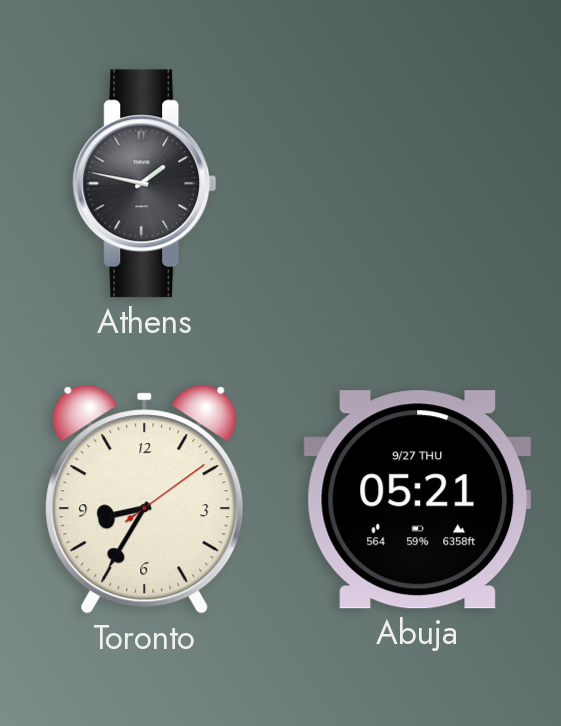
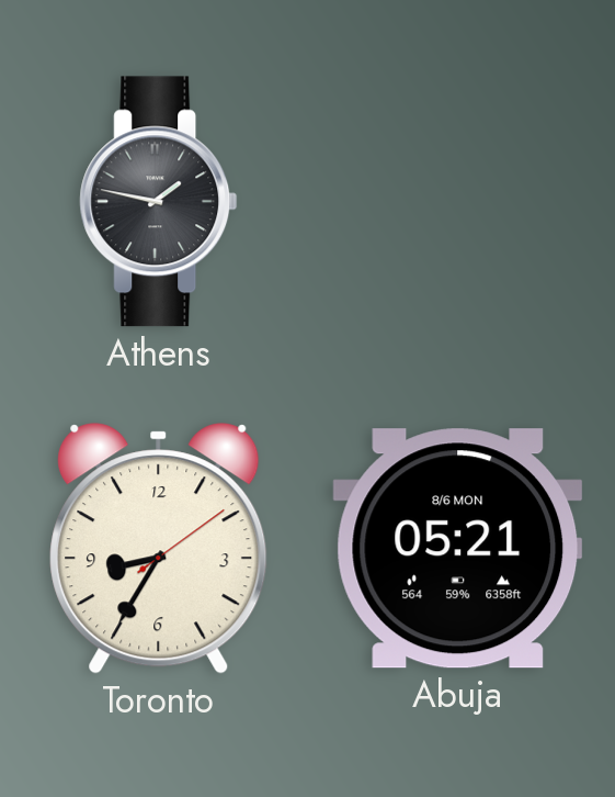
Abuja date: 9/27 THU -> 8/6 MON
